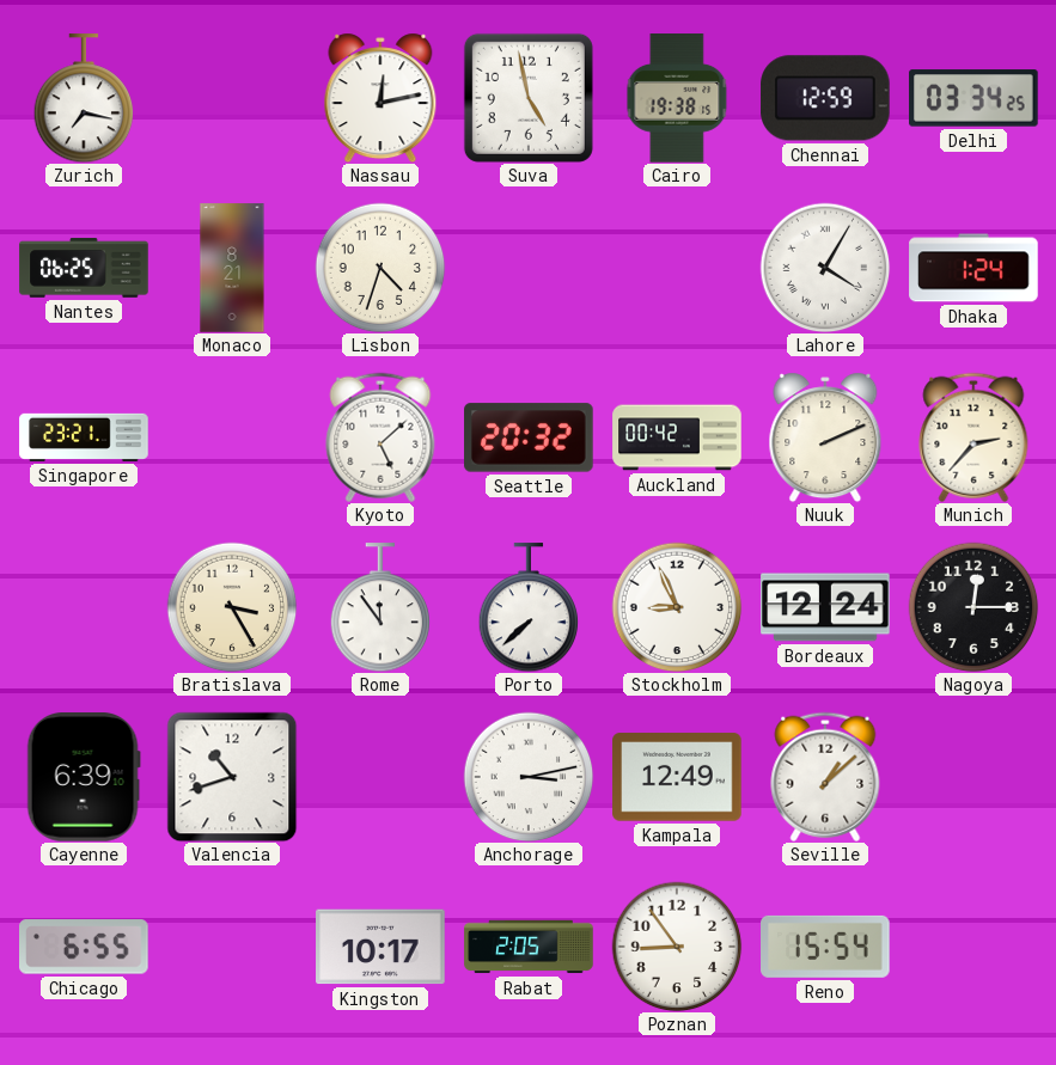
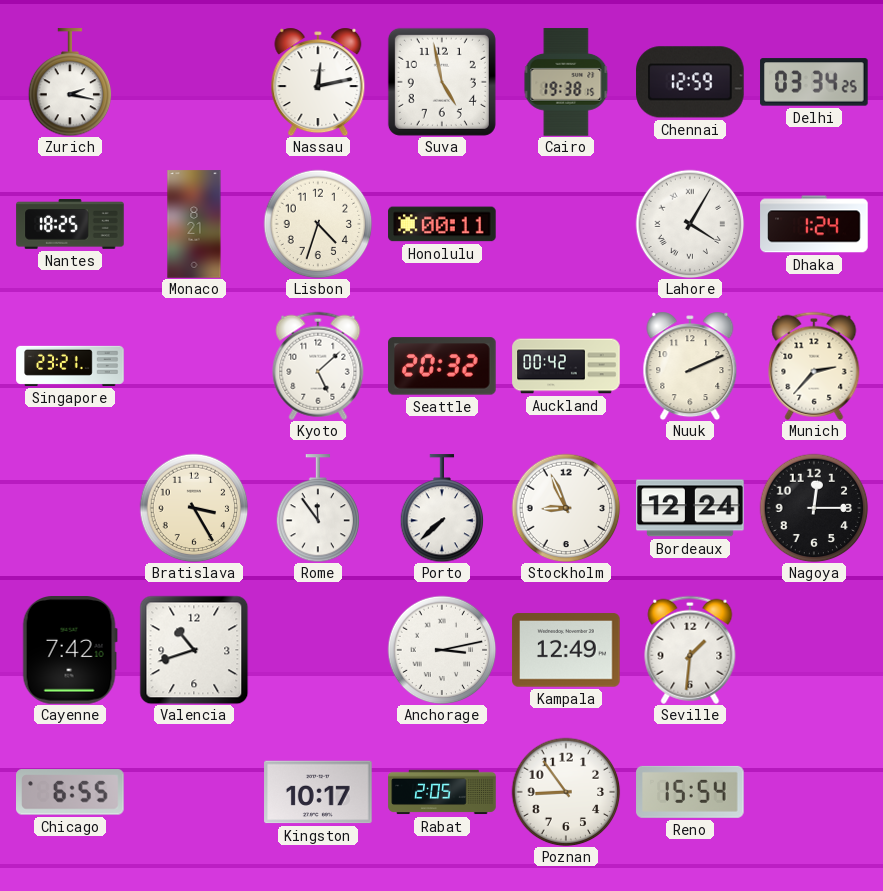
Zurich: 7:17 -> 2:17
Nantes: 06:25 -> 18:25
Honolulu: none -> 00:11
Cayenne: 6:39 -> 7:42
Seville: 1:08 -> 1:31
